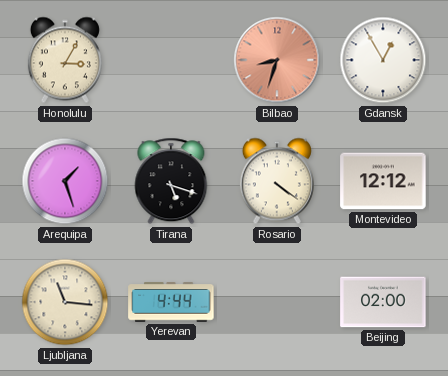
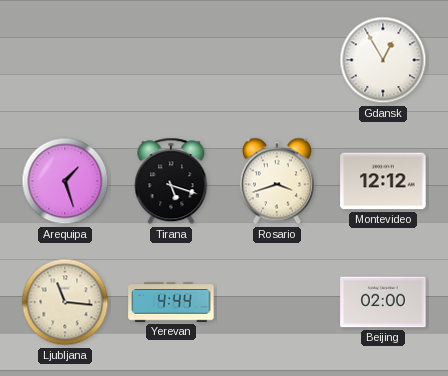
Honolulu: 3:05 -> none
Bilbao: 8:33 -> none
Rosario: 4:21 -> 3:42
